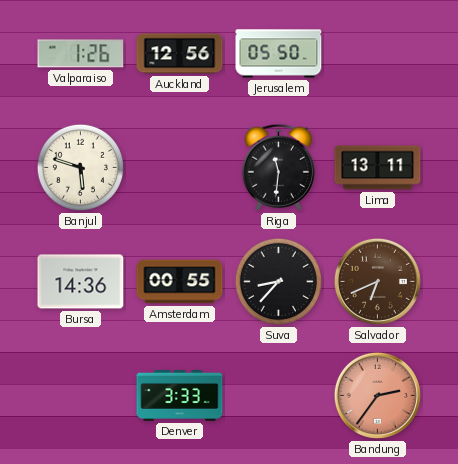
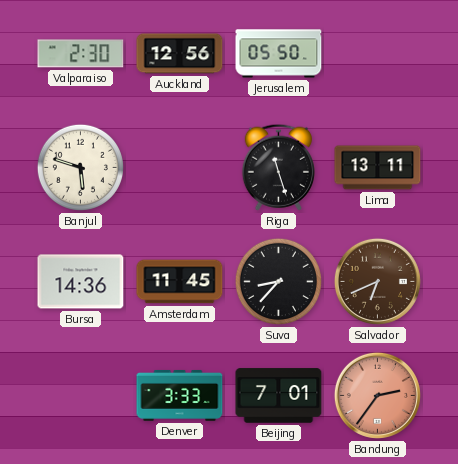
Valparaiso: 1:26 -> 2:30
Riga: 11:31 -> 11:27
Amsterdam: 00:55 -> 11:45
Beijing: none -> 7:01
